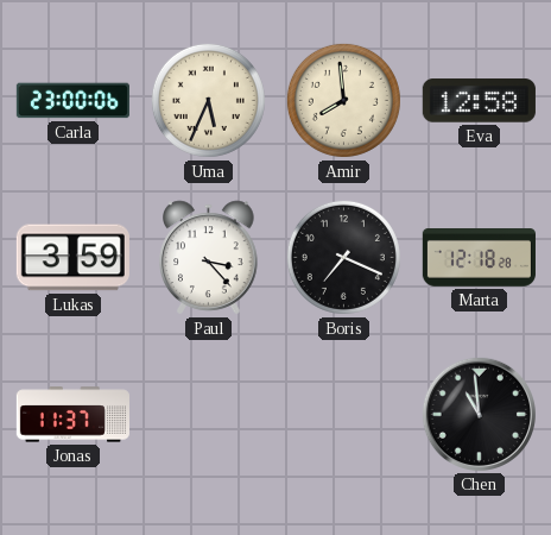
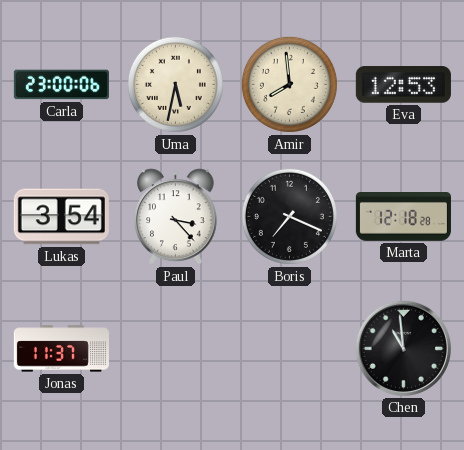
Uma: 5:34 -> 5:32
Eva: 12:58 -> 12:53
Lukas: 3:59 -> 3:54
